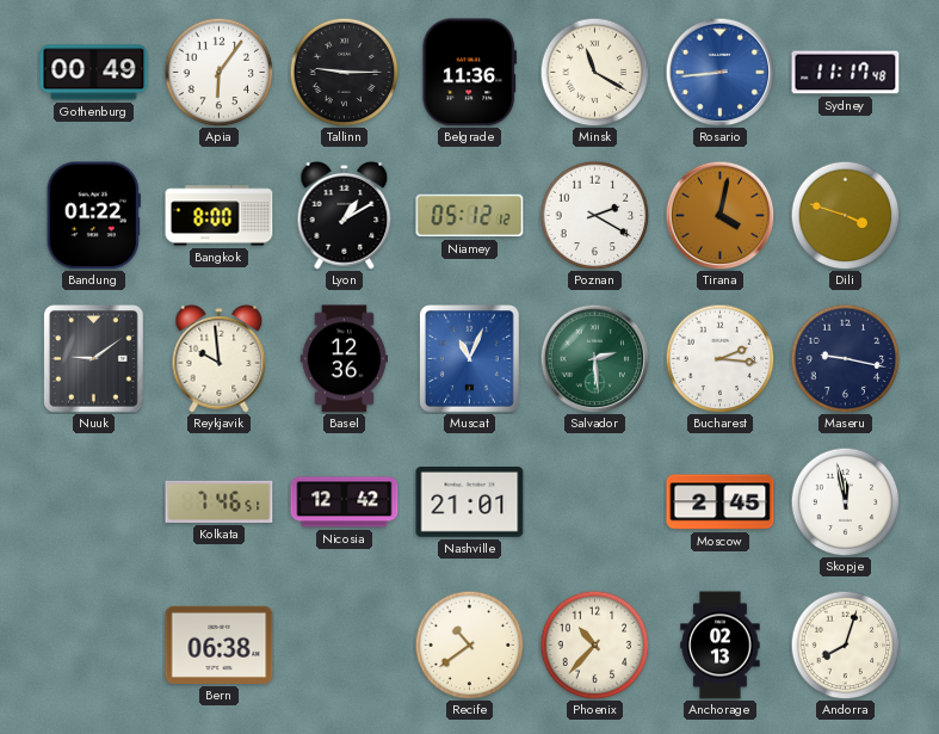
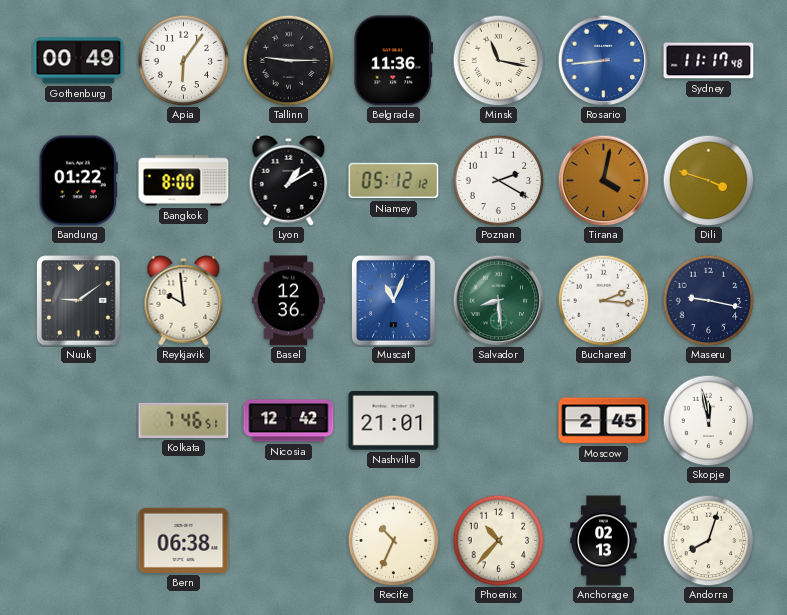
Minsk: 11:20 -> 11:17
Salvador: 2:29 -> 8:29
Recife: 10:39 -> 10:34
